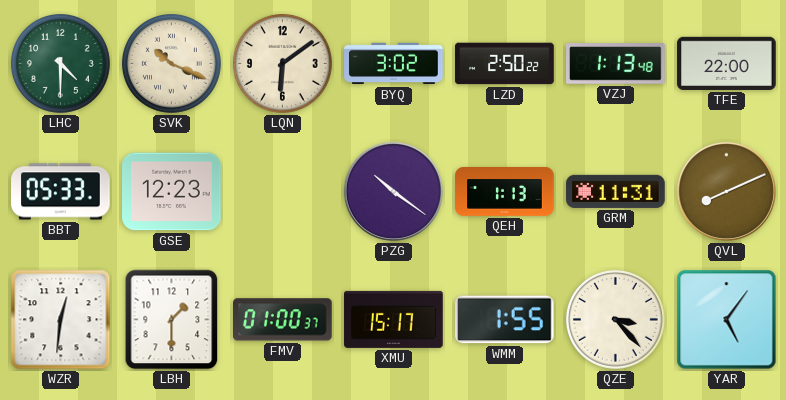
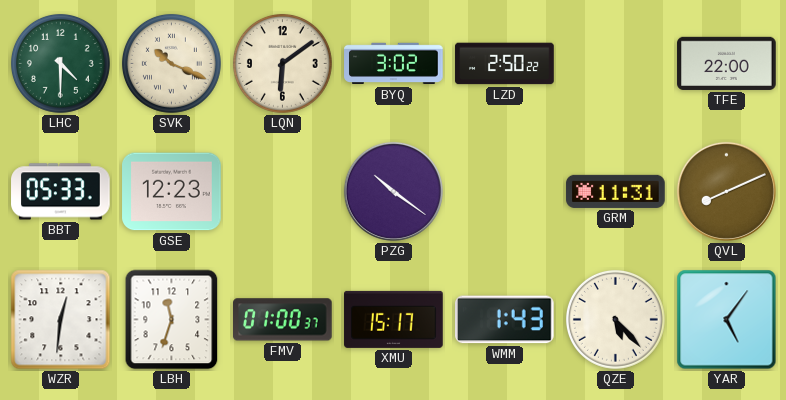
VZJ: 1:13 -> none
QEH: 1:13 -> none
LBH: 1:30 -> 11:33
WMM: 1:55 -> 1:43
QZE: 3:23 -> 5:23
